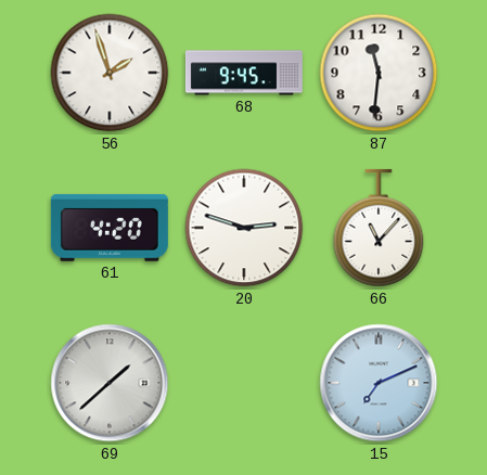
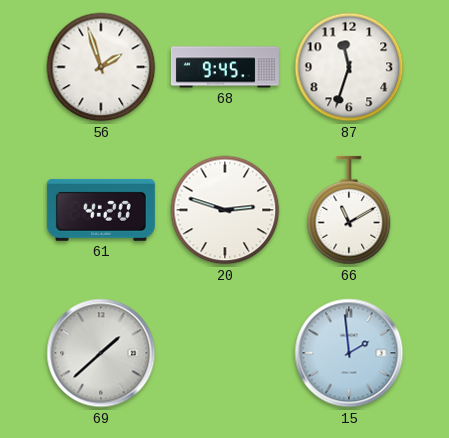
87: 11:31 -> 11:33
66: 11:07 -> 11:10
15: 7:11 -> 1:59
